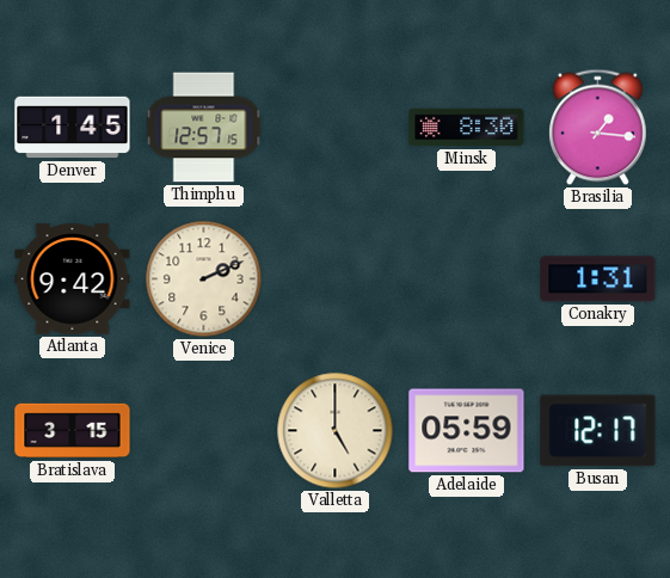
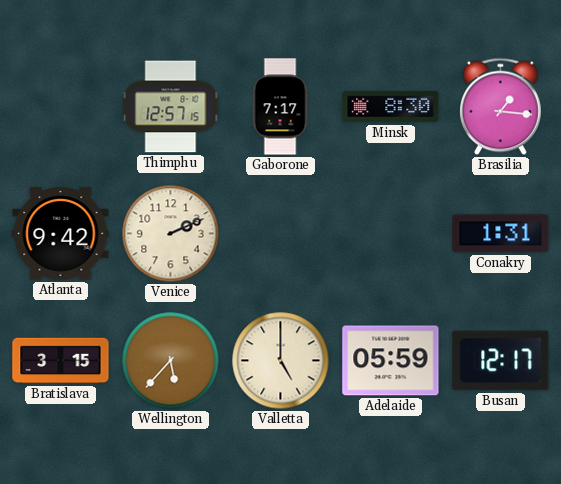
Denver: 1:45 -> none
Gaborone: none -> 7:17
Wellington: none -> 5:37
